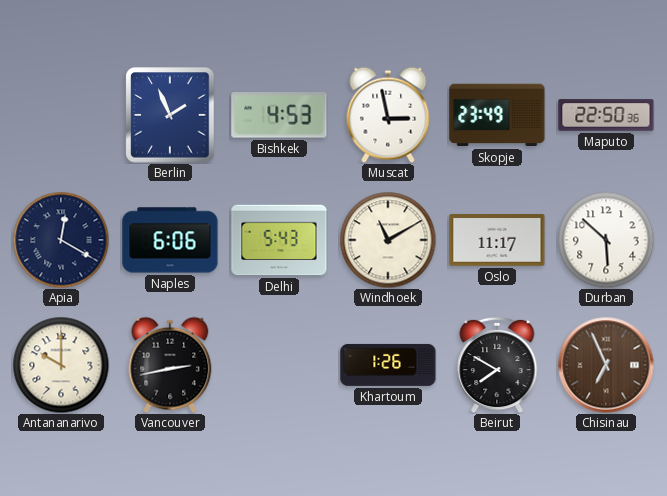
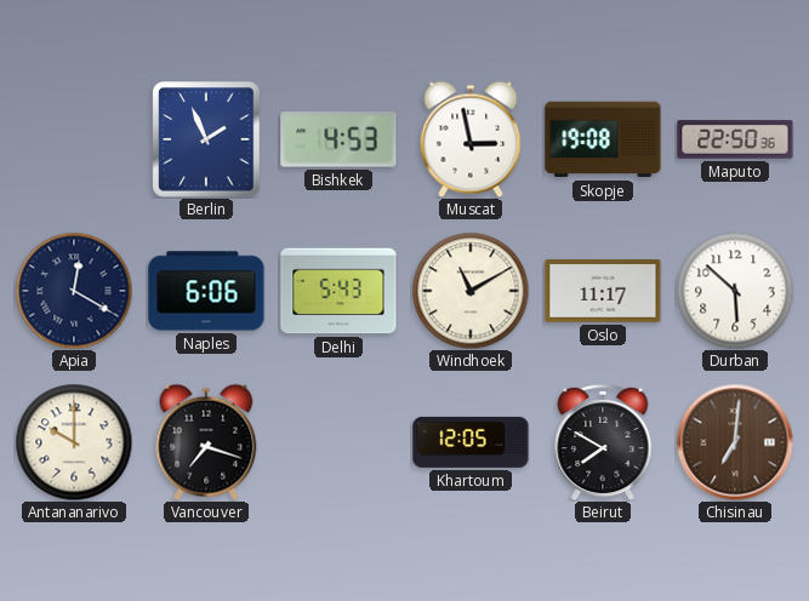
Skopje: 23:49 -> 19:08
Vancouver: 2:43 -> 7:18
Khartoum: 1:26 -> 12:05
Chisinau: 6:56 -> 7:01
